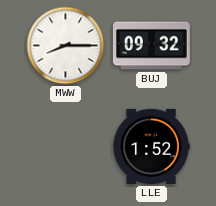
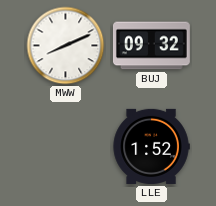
MWW: 8:15 -> 8:11
